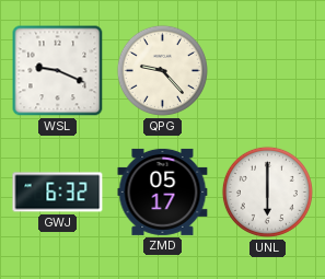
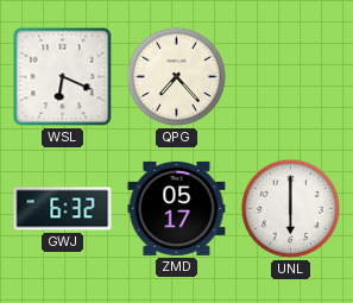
WSL: 9:19 -> 6:19
QPG: 9:23 -> 7:23
